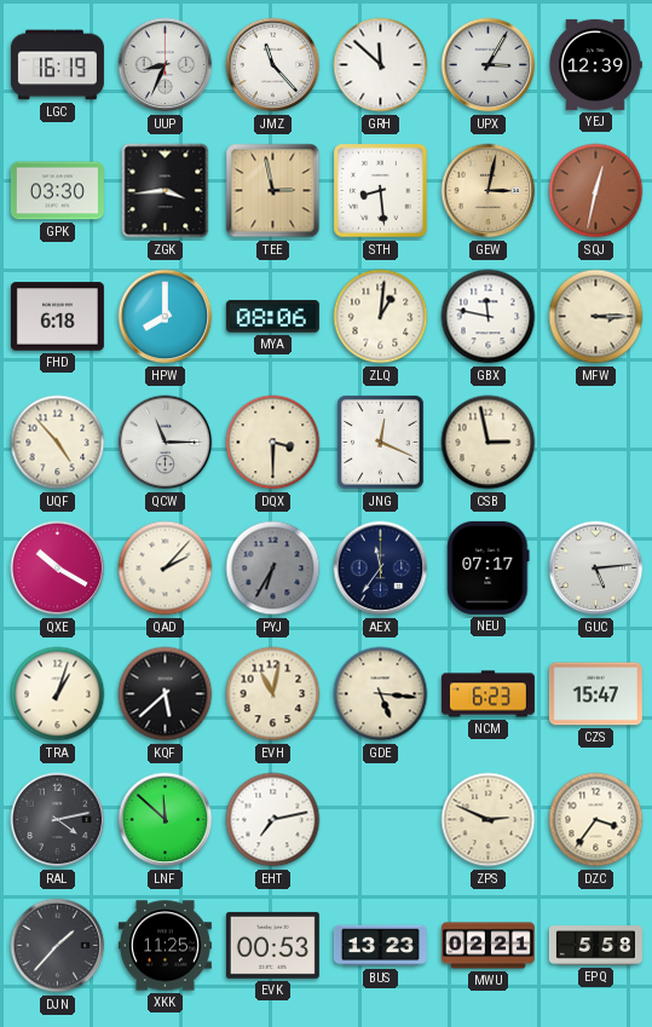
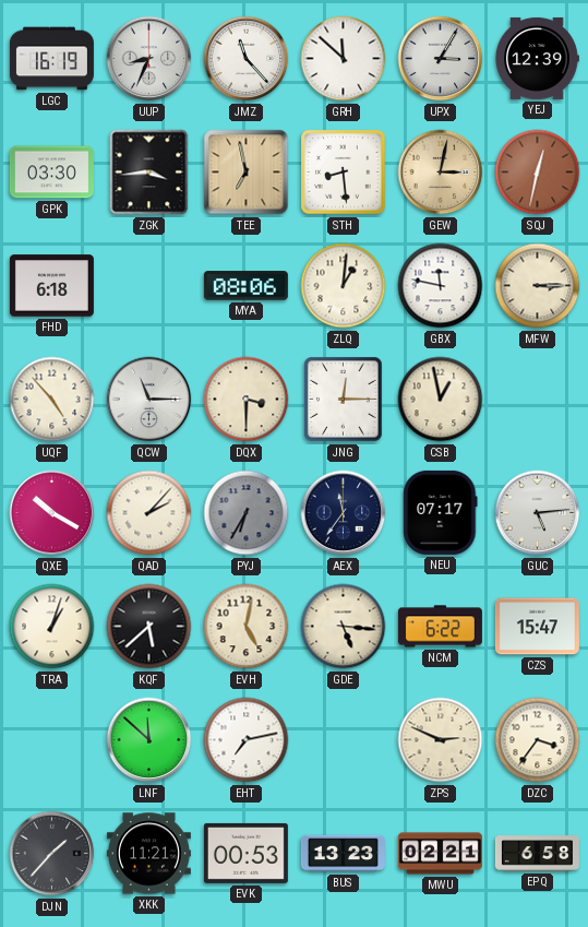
TEE: 2:58 -> 6:58
HPW: 8:00 -> none
JNG: 12:19 -> 12:15
CSB: 2:58 -> 12:58
EVH: 11:02 -> 5:02
NCM: 6:23 -> 6:22
RAL: 4:13 -> none
XKK: 11:25 -> 11:21
EPQ: 5:58 -> 6:58
